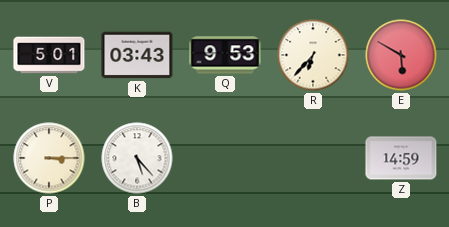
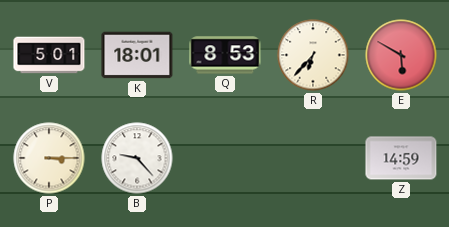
K: 03:43 -> 18:01
Q: 9:53 -> 8:53
B: 5:23 -> 9:23
